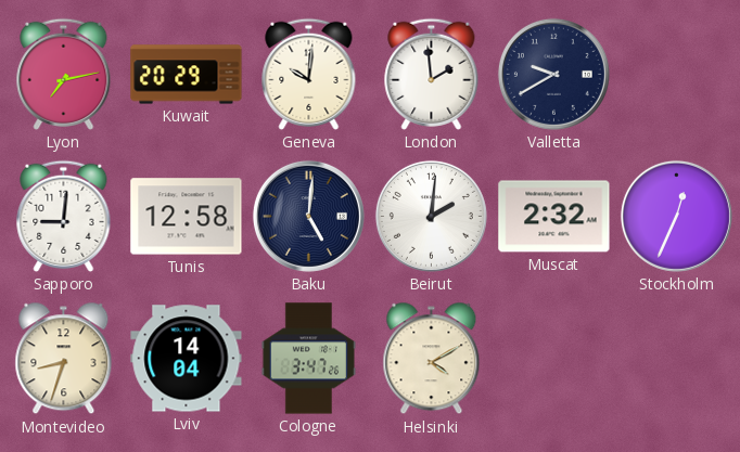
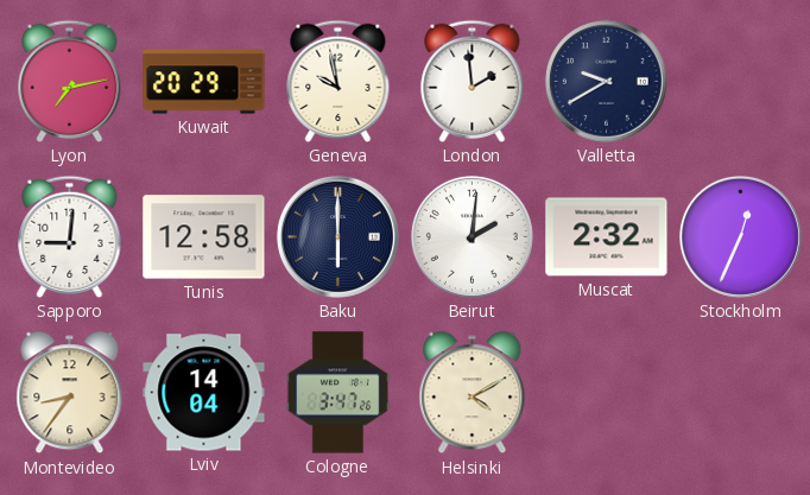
Geneva: 10:01 -> 9:58
Baku: 5:01 -> 6:00
Montevideo: 8:33 -> 8:36
